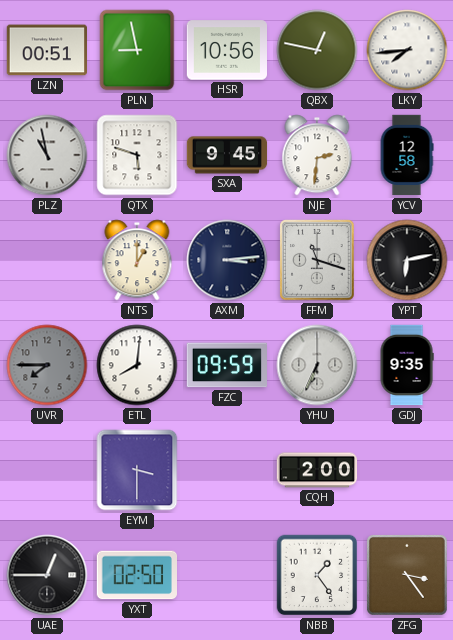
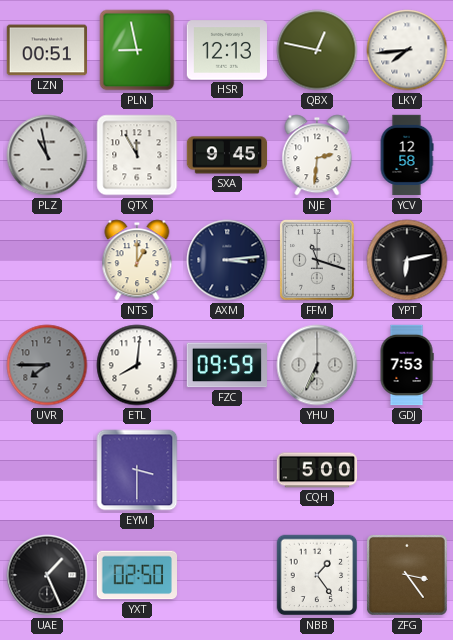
HSR: 10:56 -> 12:13
QTX: 5:48 -> 11:55
GDJ: 9:35 -> 7:53
CQH: 2:00 -> 5:00
UAE: 12:45 -> 1:26
